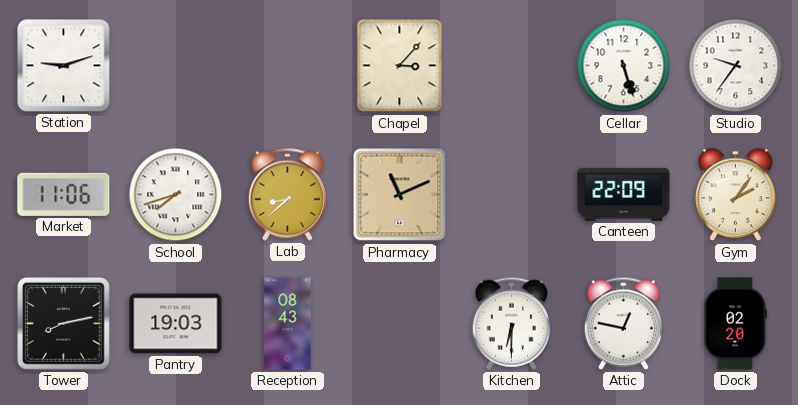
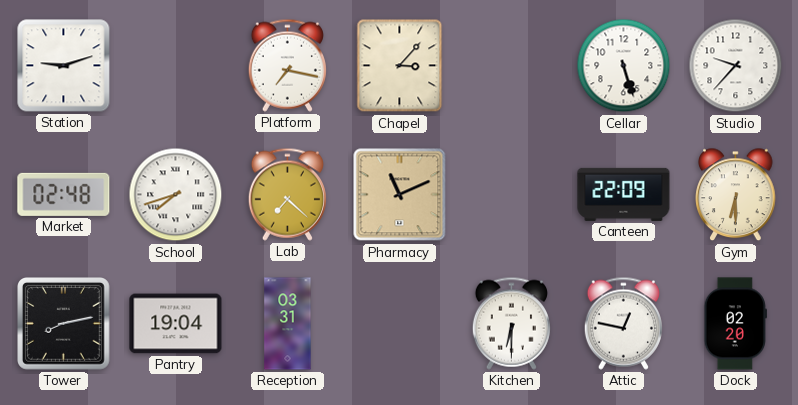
Platform: none -> 7:17
Studio: 9:36 -> 9:37
Market: 11:06 -> 02:48
Lab: 8:38 -> 7:22
Gym: 2:06 -> 6:30
Pantry: 19:03 -> 19:04
Reception: 08:43 -> 03:31
